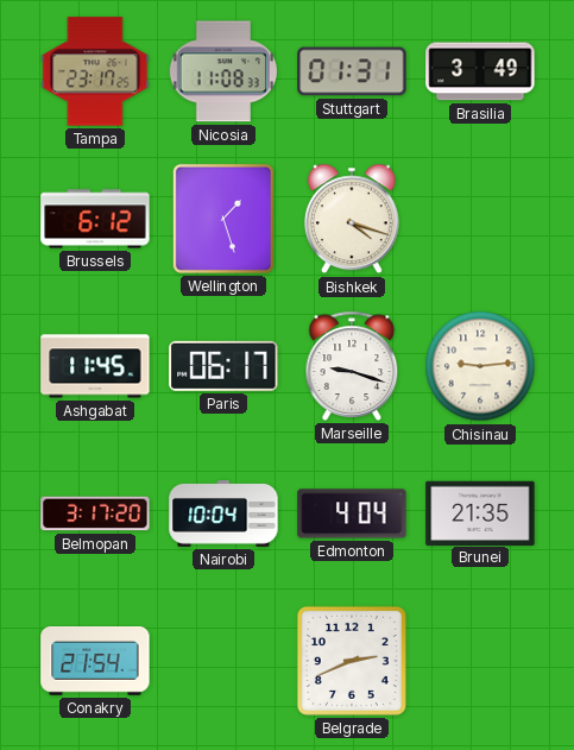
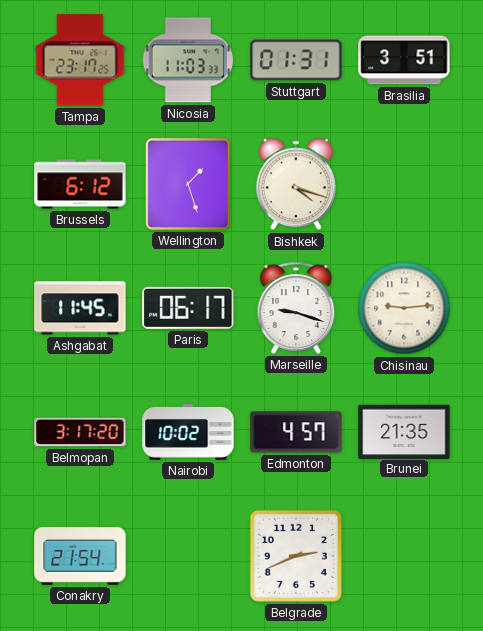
Nicosia: 11:08 -> 11:03
Brasilia: 3:49 -> 3:51
Nairobi: 10:04 -> 10:02
Edmonton: 4:04 -> 4:57
